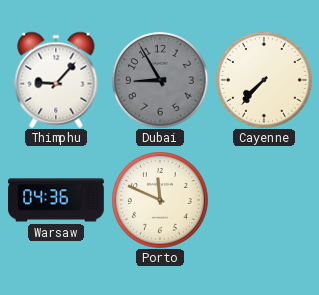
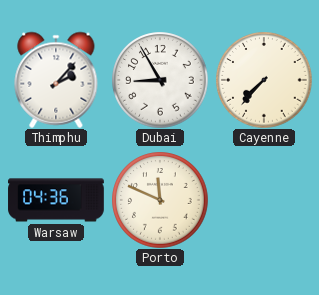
Thimphu: 9:07 -> 2:07
Dubai dial: grey -> white
